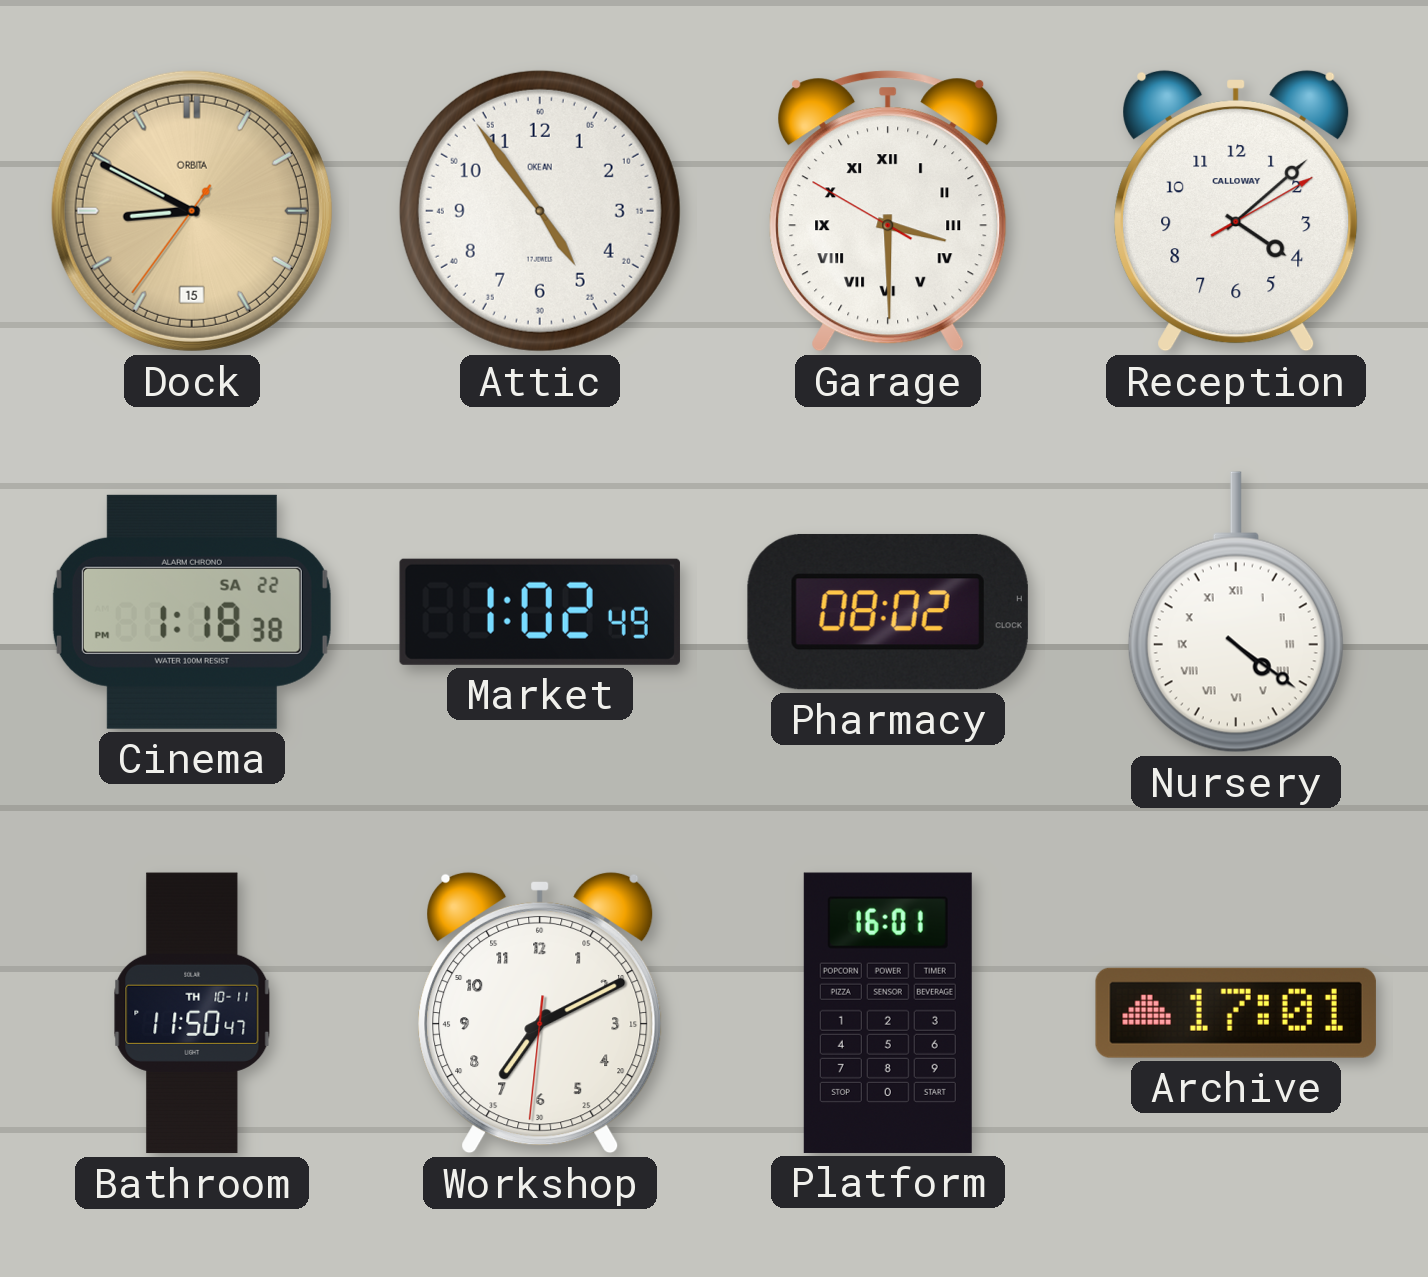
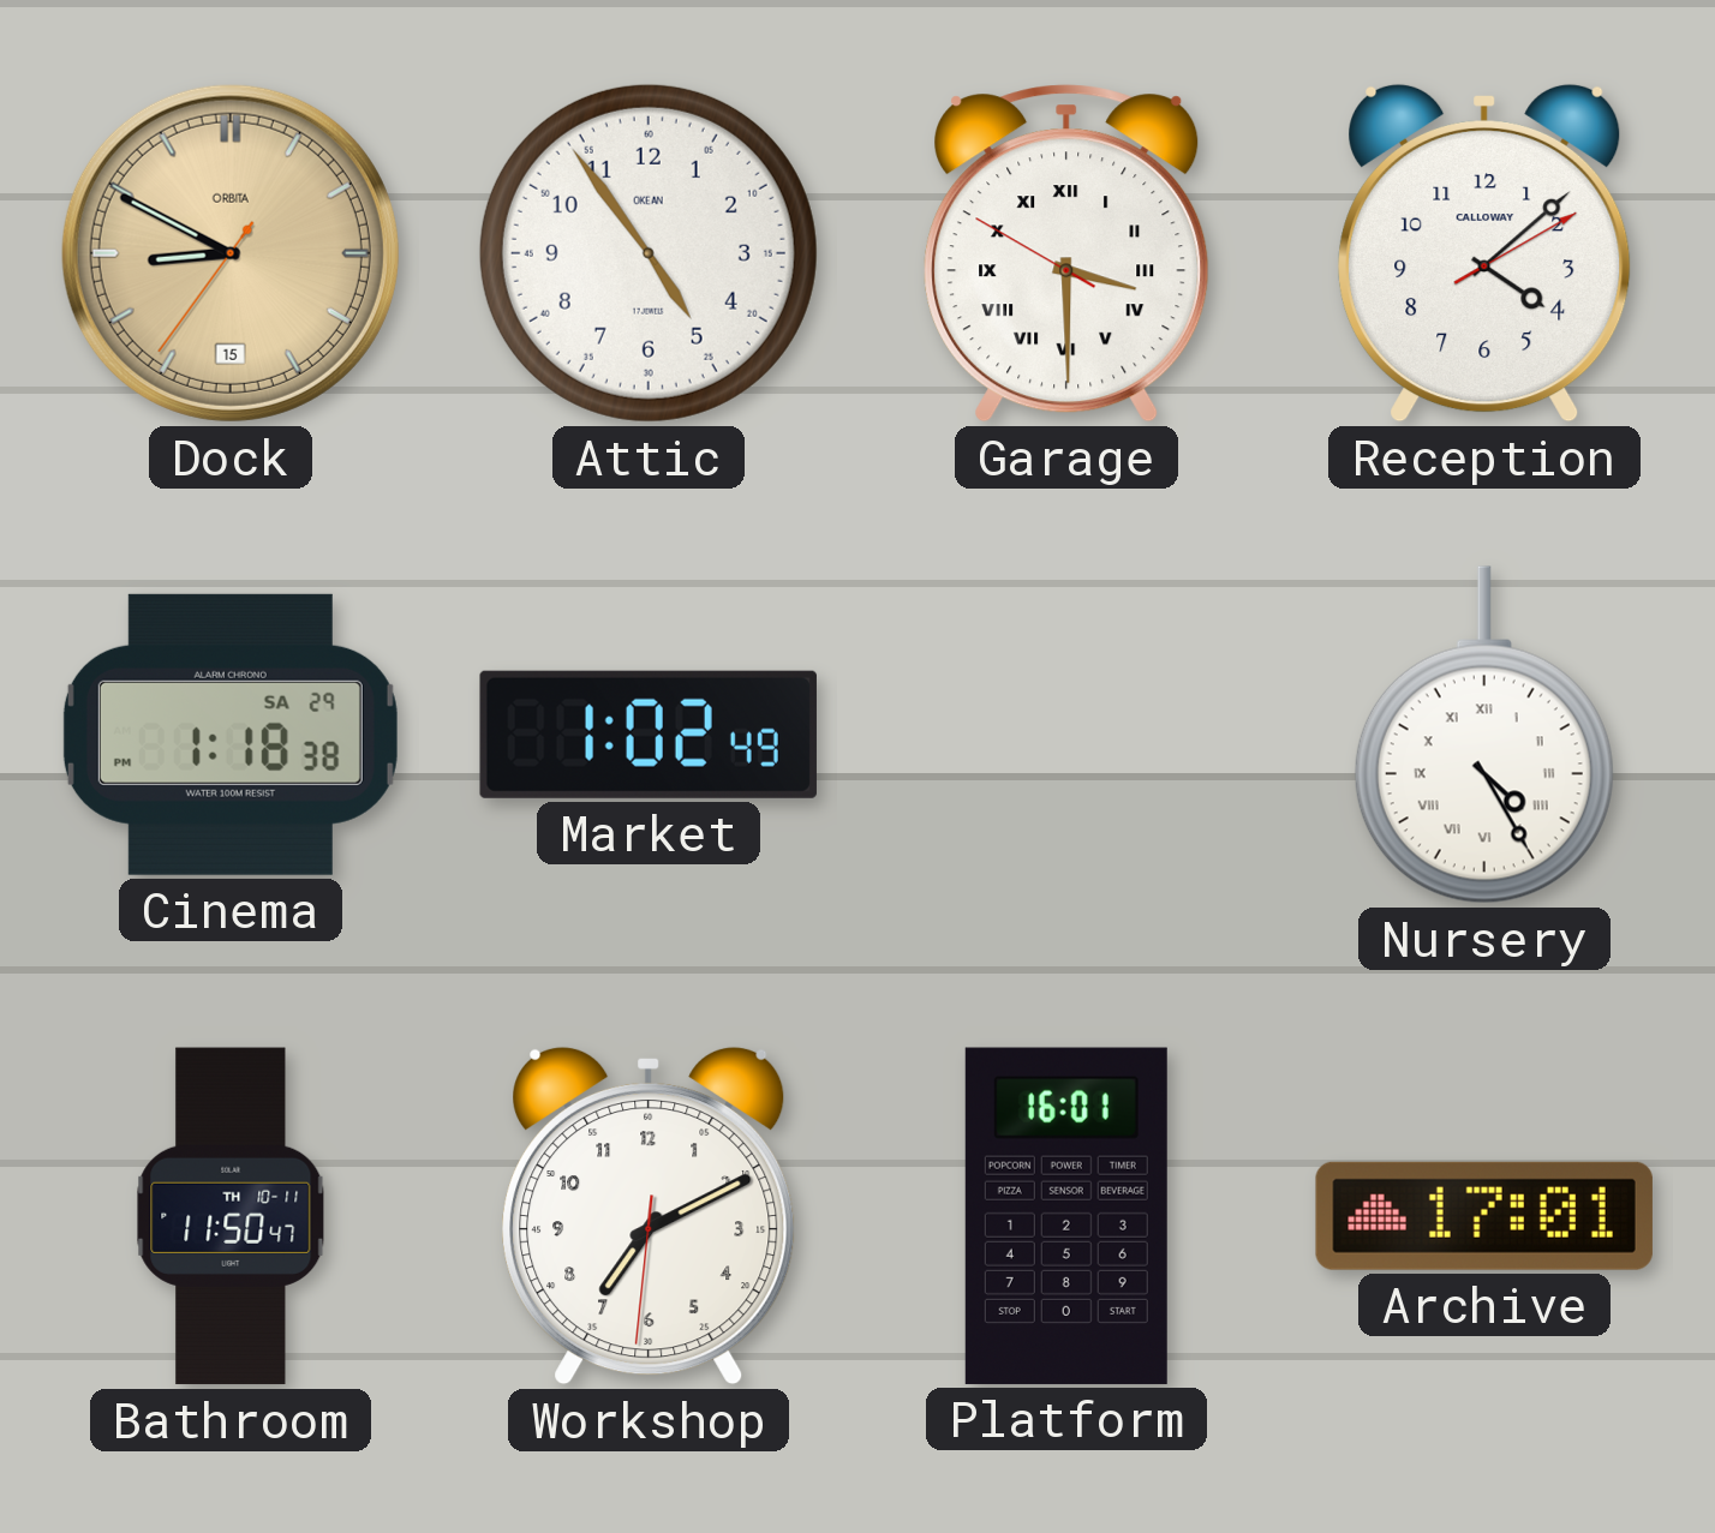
Cinema date: SA 22 -> SA 29
Pharmacy: 08:02 -> none
Nursery: 4:21 -> 4:25
